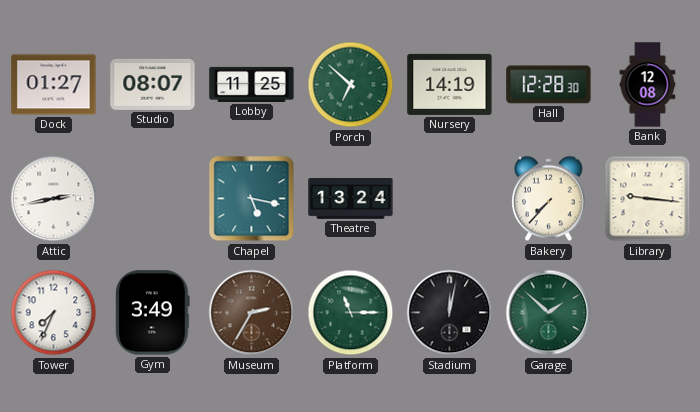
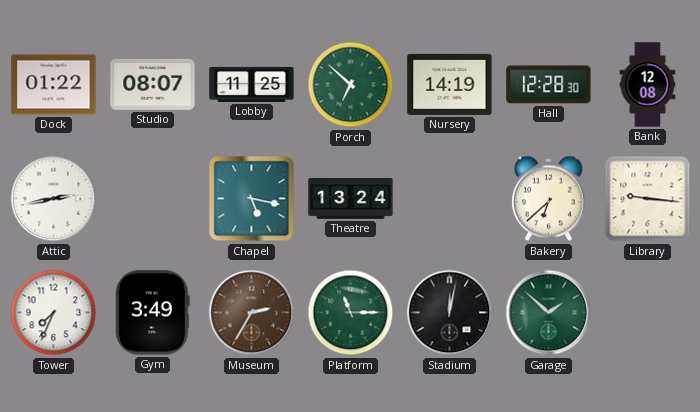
Dock: 01:27 -> 01:22
Bakery: 7:37 -> 6:38
